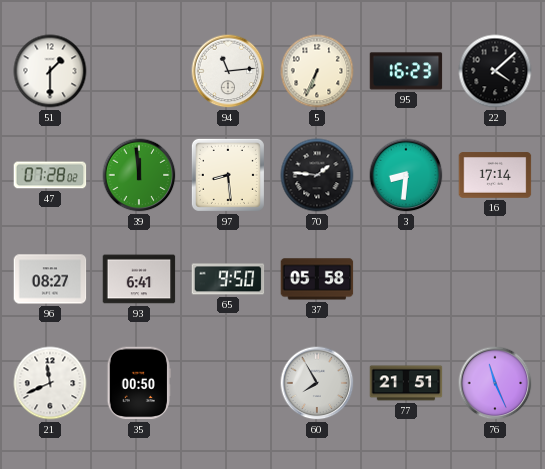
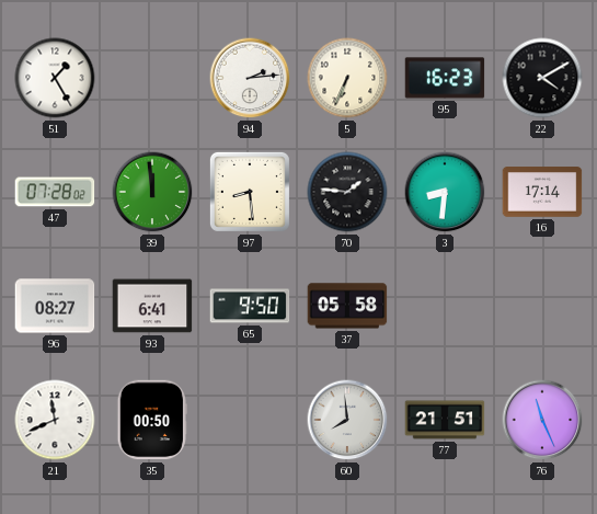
51: 1:30 -> 1:25
94: 11:14 -> 2:14
22: 4:08 -> 4:10
60: 7:55 -> 7:59
